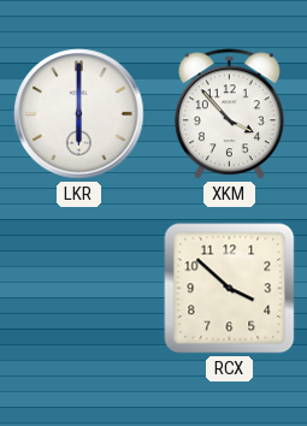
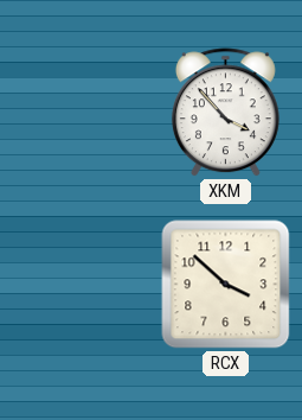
LKR: 6:00 -> none
